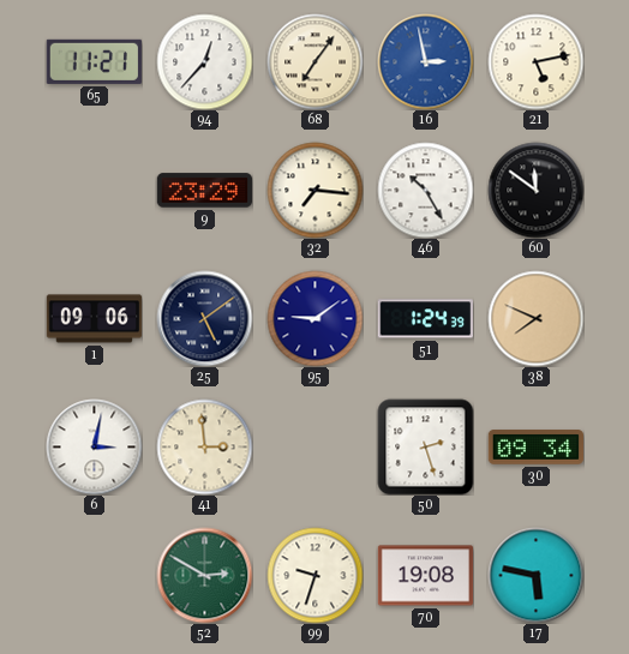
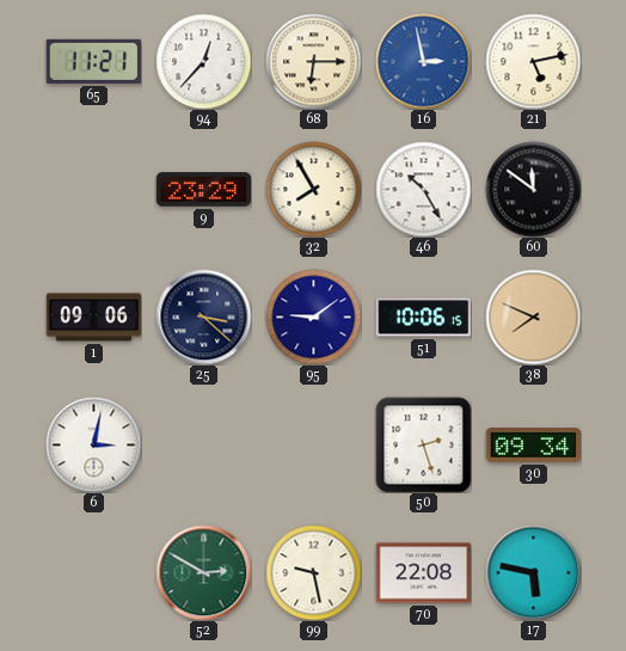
68: 7:06 -> 6:15
32: 7:16 -> 7:55
25: 5:09 -> 3:22
51: 1:24 -> 10:06
41: 2:59 -> none
99: 9:33 -> 9:28
70: 19:08 -> 22:08
